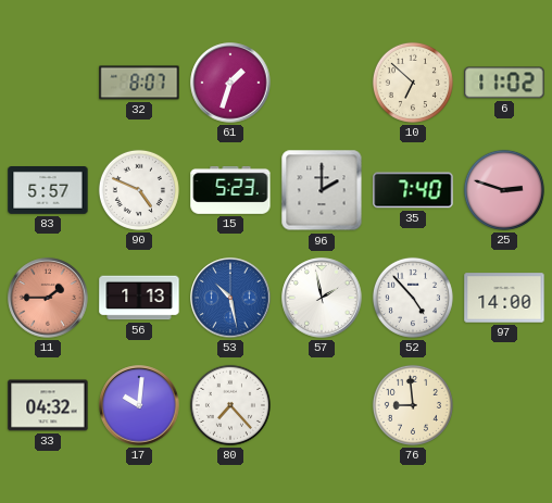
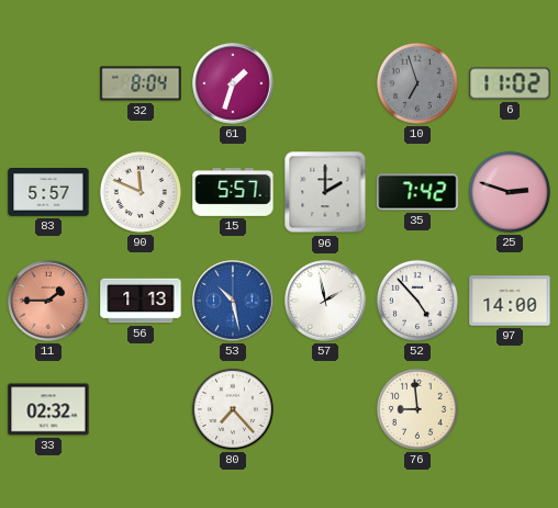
32: 8:07 -> 8:04
10: 6:52 -> 6:57
10 dial: cream -> grey
90: 4:49 -> 11:49
15: 5:23 -> 5:57
35: 7:40 -> 7:42
33: 04:32 -> 02:32
17: 10:01 -> none
